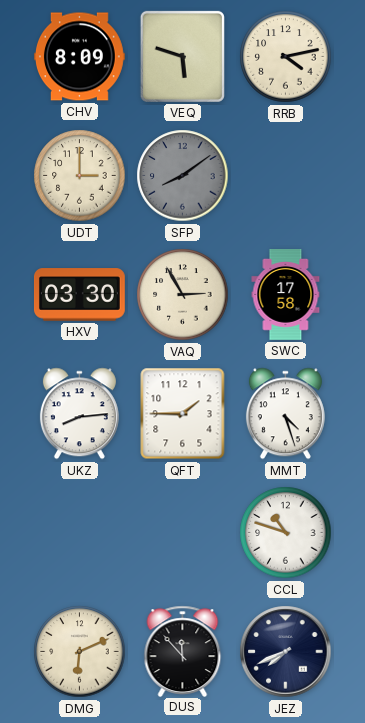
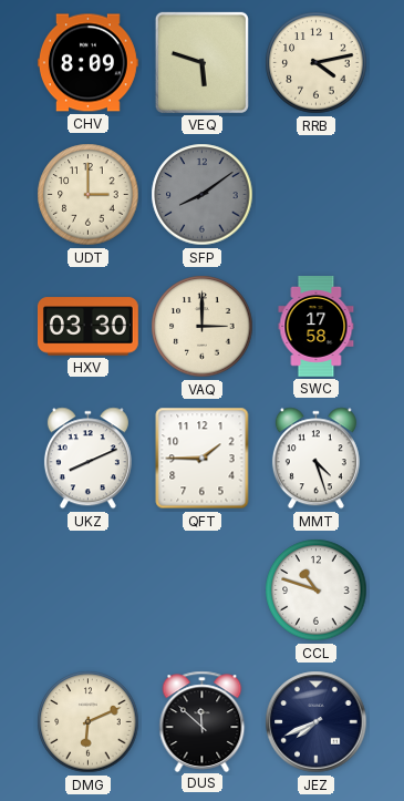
VAQ: 2:55 -> 3:00
UKZ: 8:14 -> 8:11
DUS: 11:53 -> 11:52
